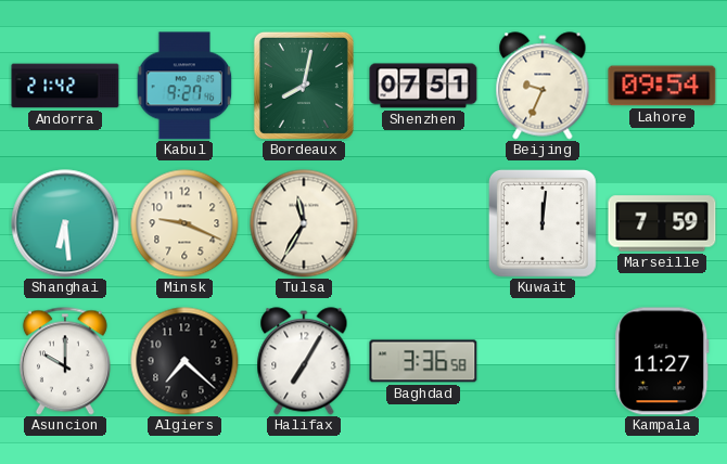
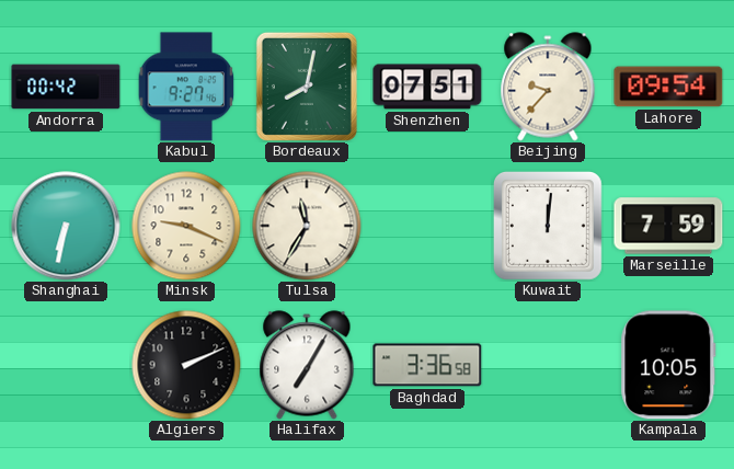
Andorra: 21:42 -> 00:42
Beijing: 9:34 -> 9:37
Shanghai: 6:29 -> 6:32
Asuncion: 10:00 -> none
Algiers: 7:22 -> 2:11
Kampala: 11:27 -> 10:05
